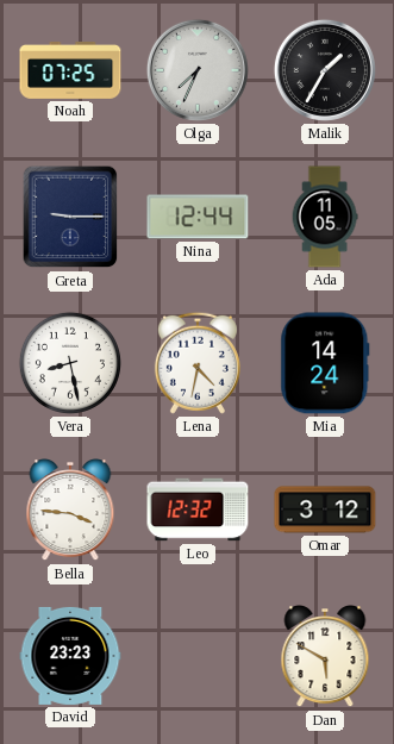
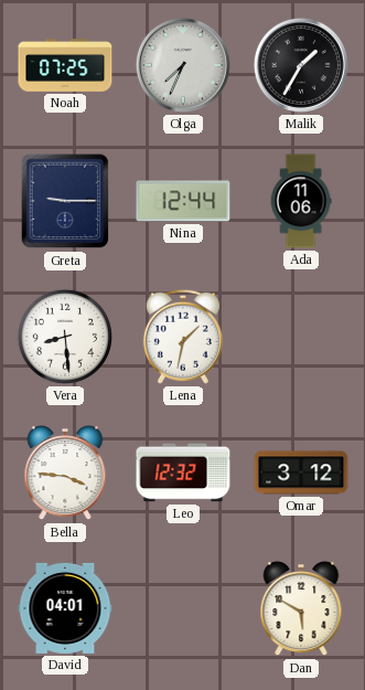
Ada: 11:05 -> 11:06
Vera: 8:28 -> 8:29
Lena: 4:32 -> 1:32
Mia: 14:24 -> none
David: 23:23 -> 04:01
